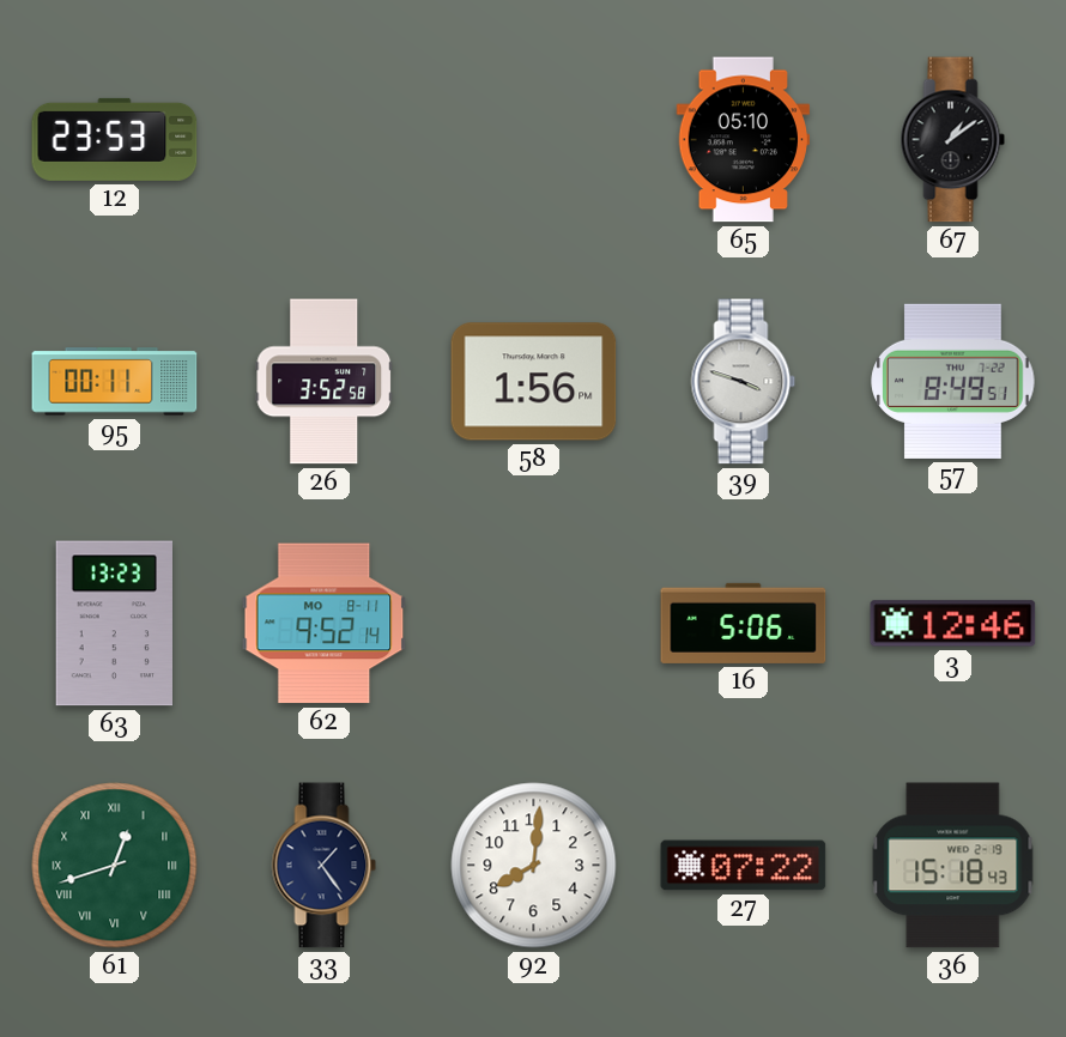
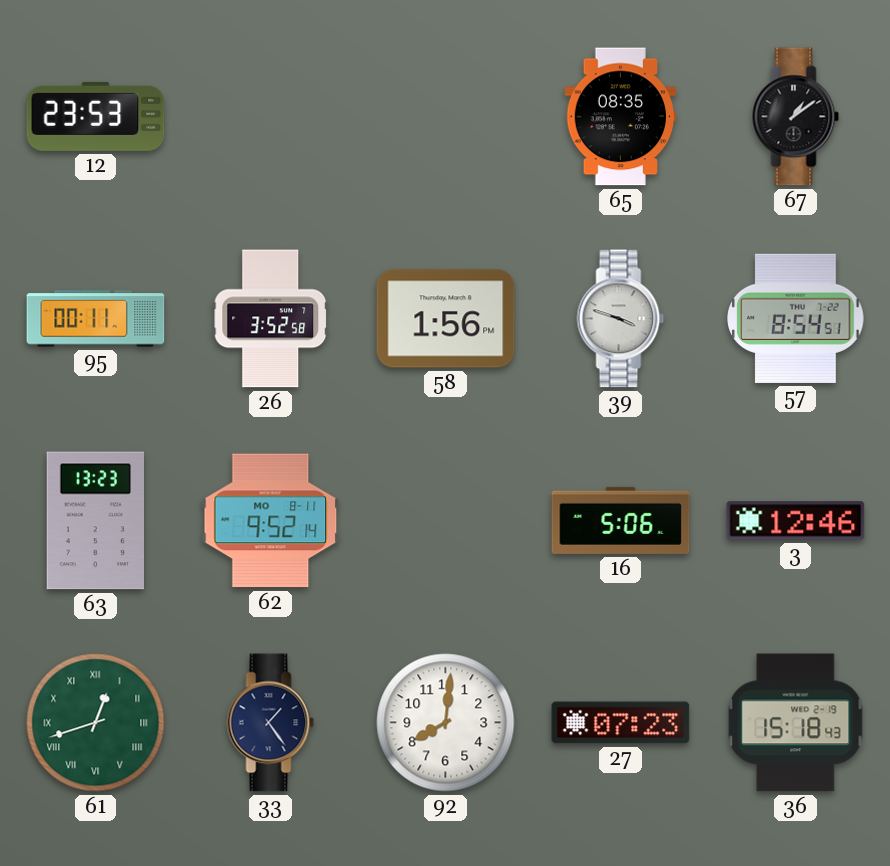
65: 05:10 -> 08:35
57: 8:49 -> 8:54
27: 07:22 -> 07:23
